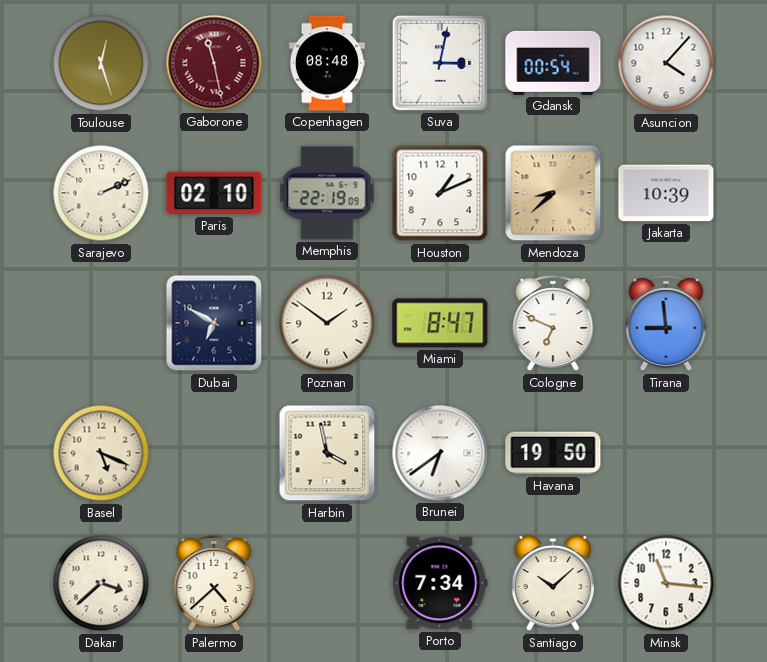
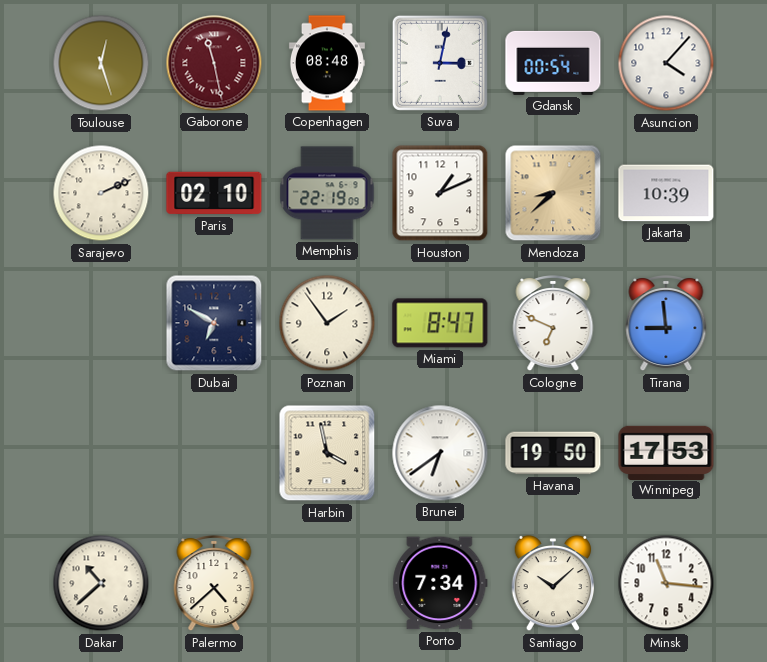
Poznan: 1:51 -> 1:54
Basel: 5:19 -> none
Winnipeg: none -> 17:53
Dakar: 3:38 -> 10:38
